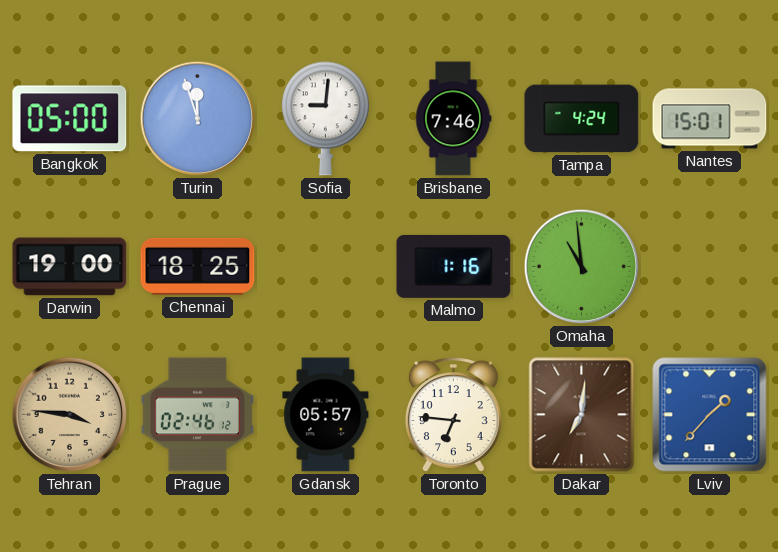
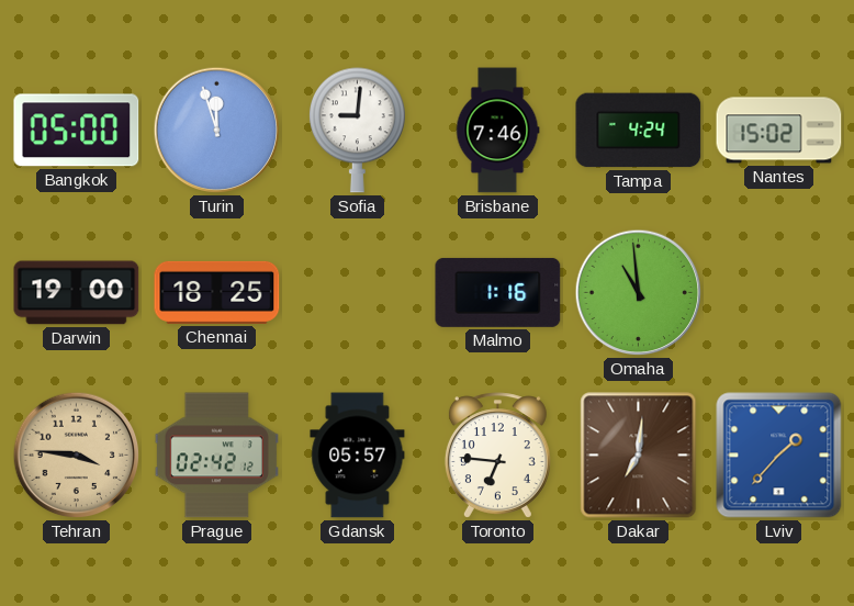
Nantes: 15:01 -> 15:02
Prague: 02:46 -> 02:42
